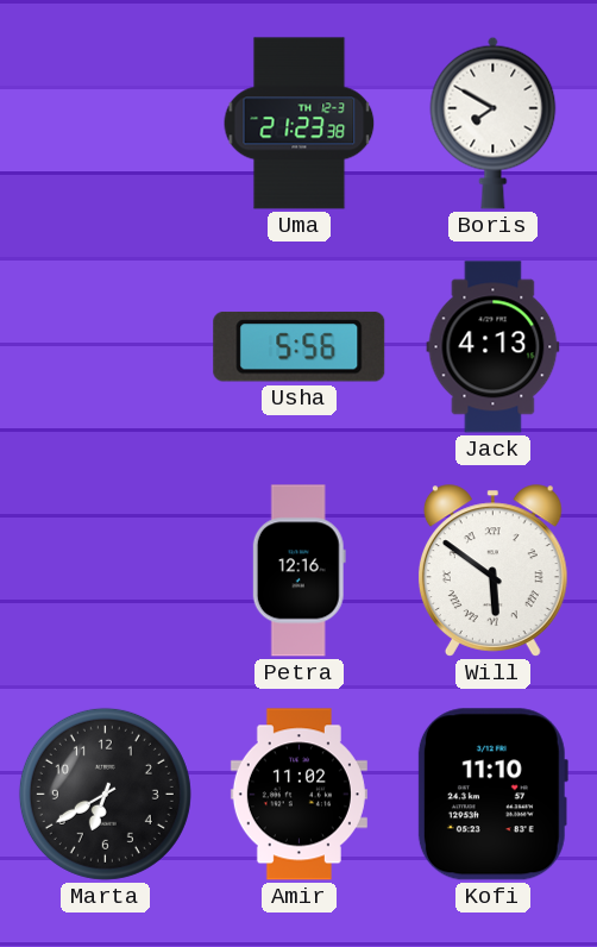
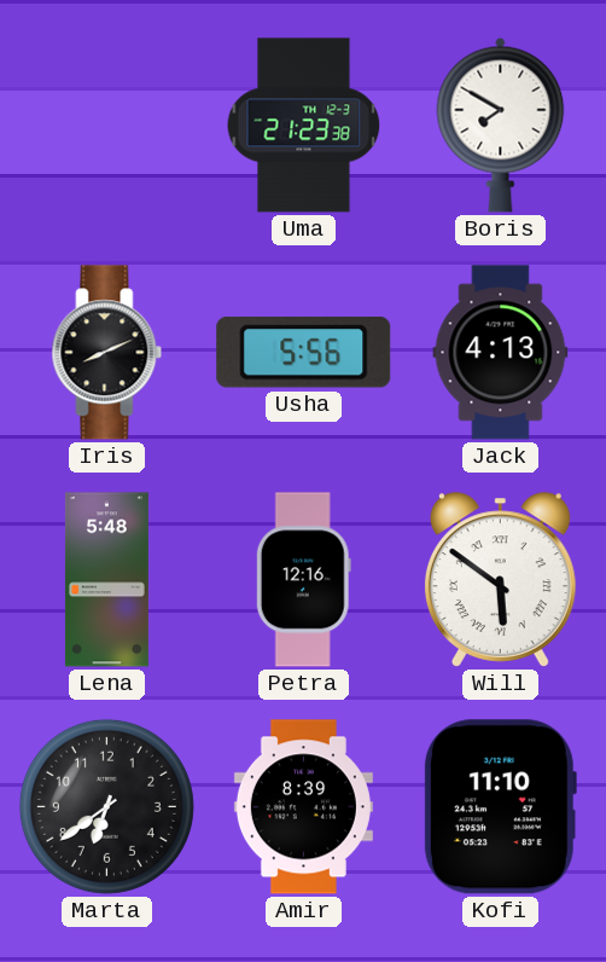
Iris: none -> 8:11
Lena: none -> 5:48
Marta: 6:40 -> 6:39
Amir: 11:02 -> 8:39
